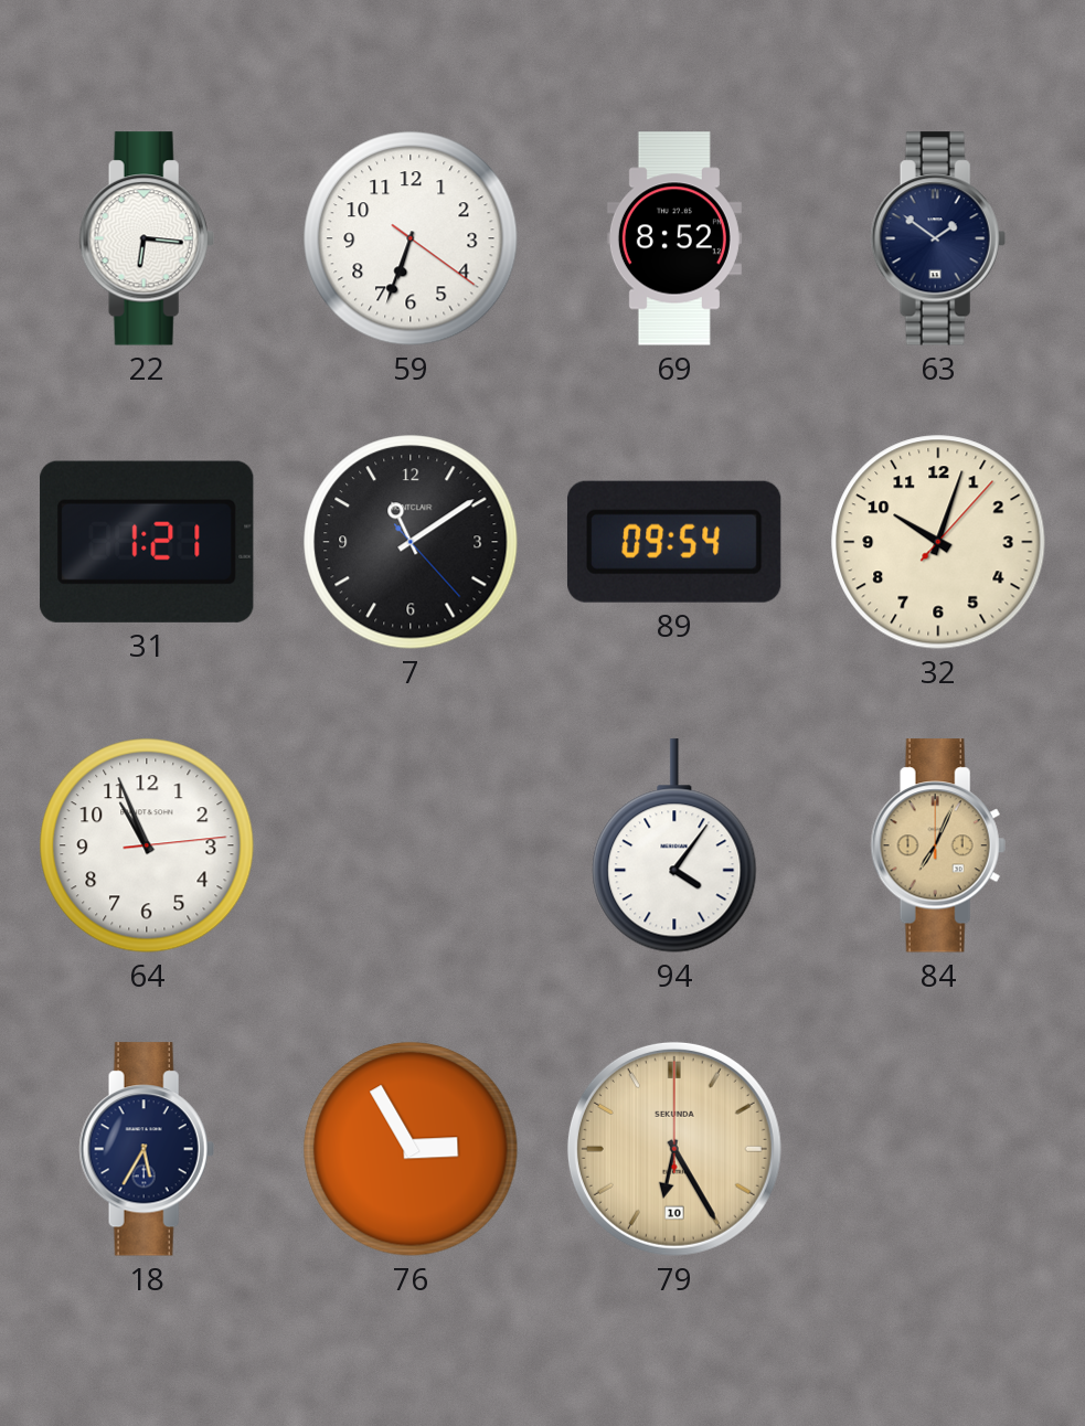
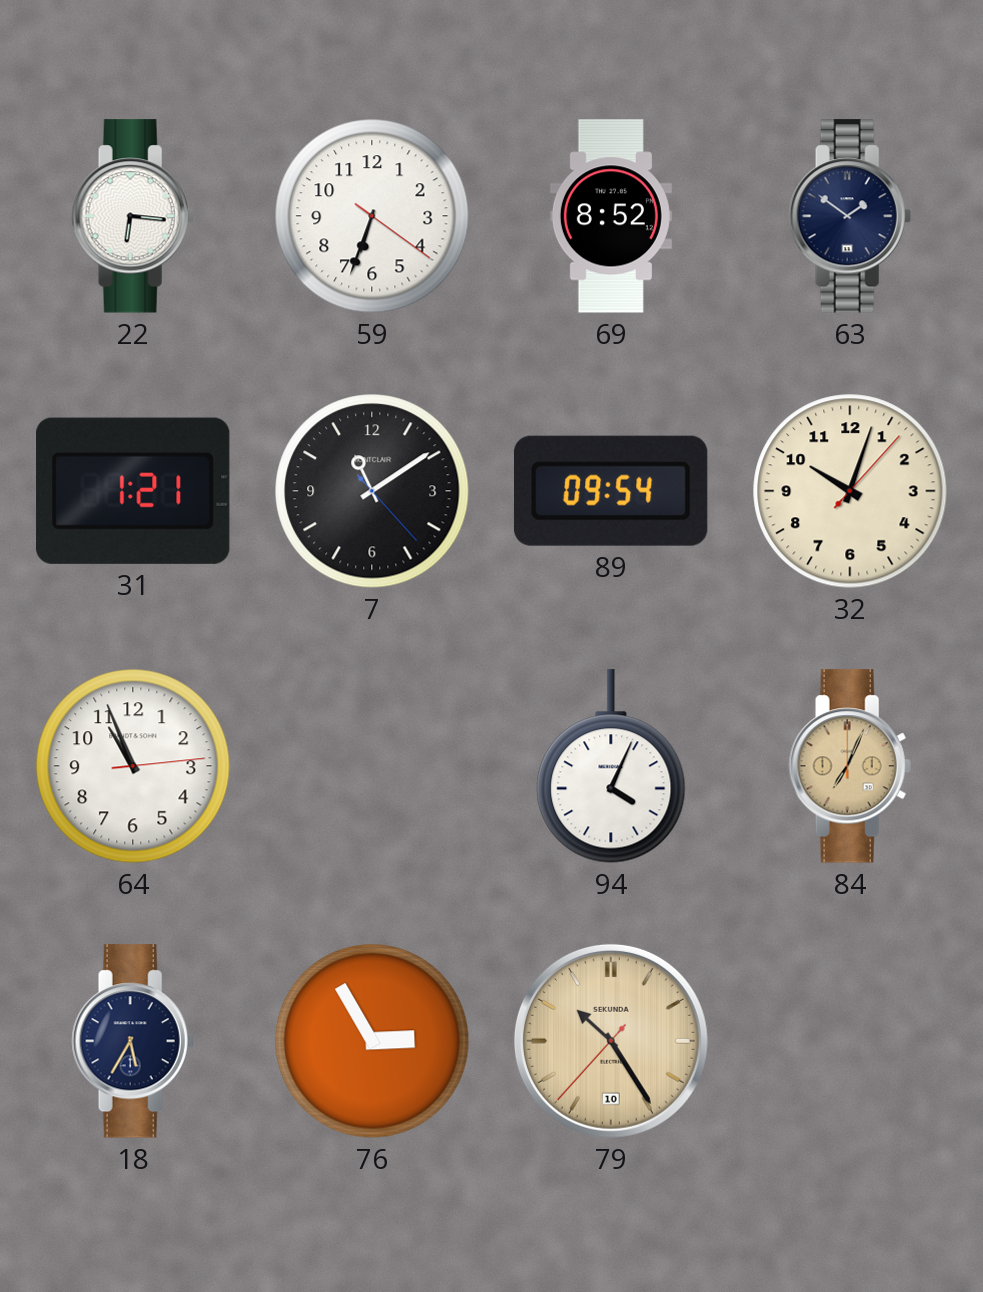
94: 4:06 -> 4:04
79: 6:25 -> 10:24
